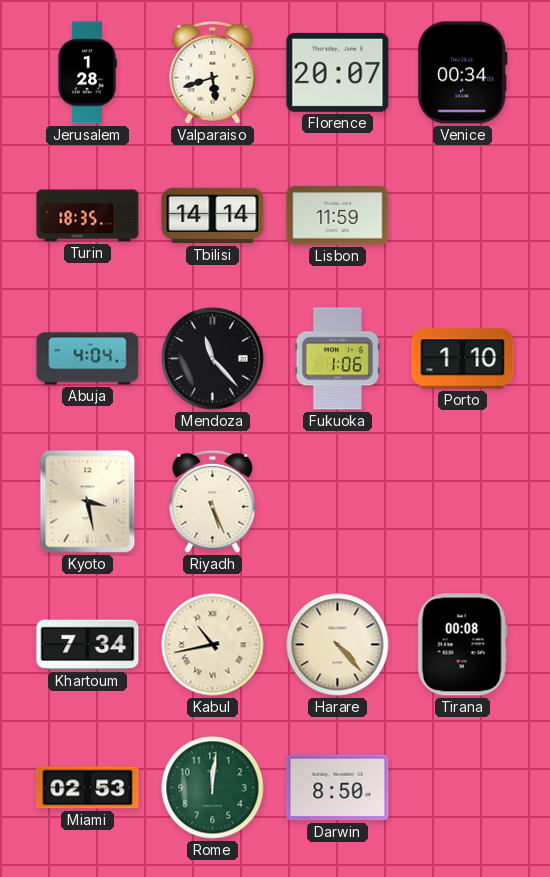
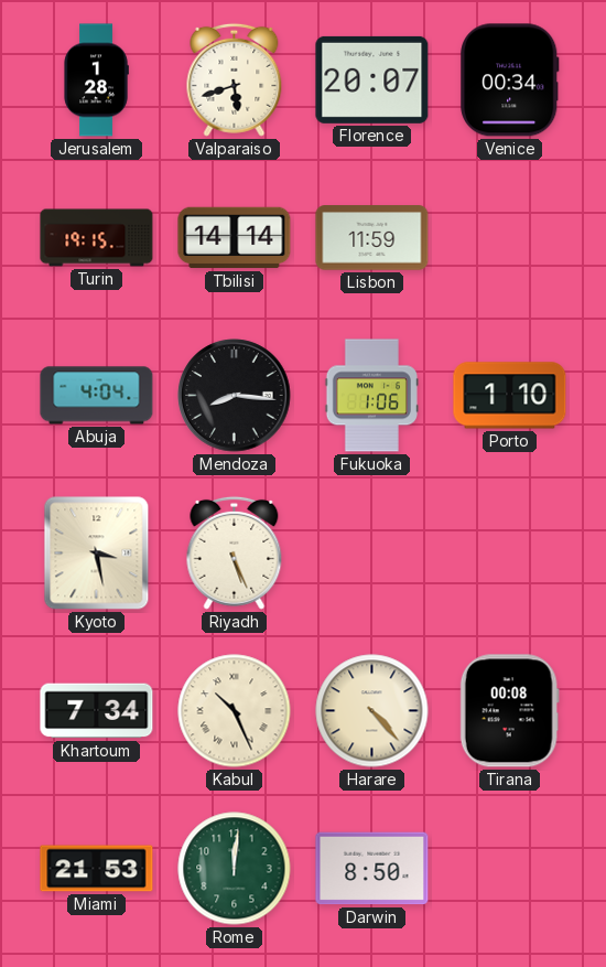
Turin: 18:35 -> 19:15
Mendoza: 11:23 -> 8:16
Kabul: 10:43 -> 10:26
Miami: 02:53 -> 21:53
